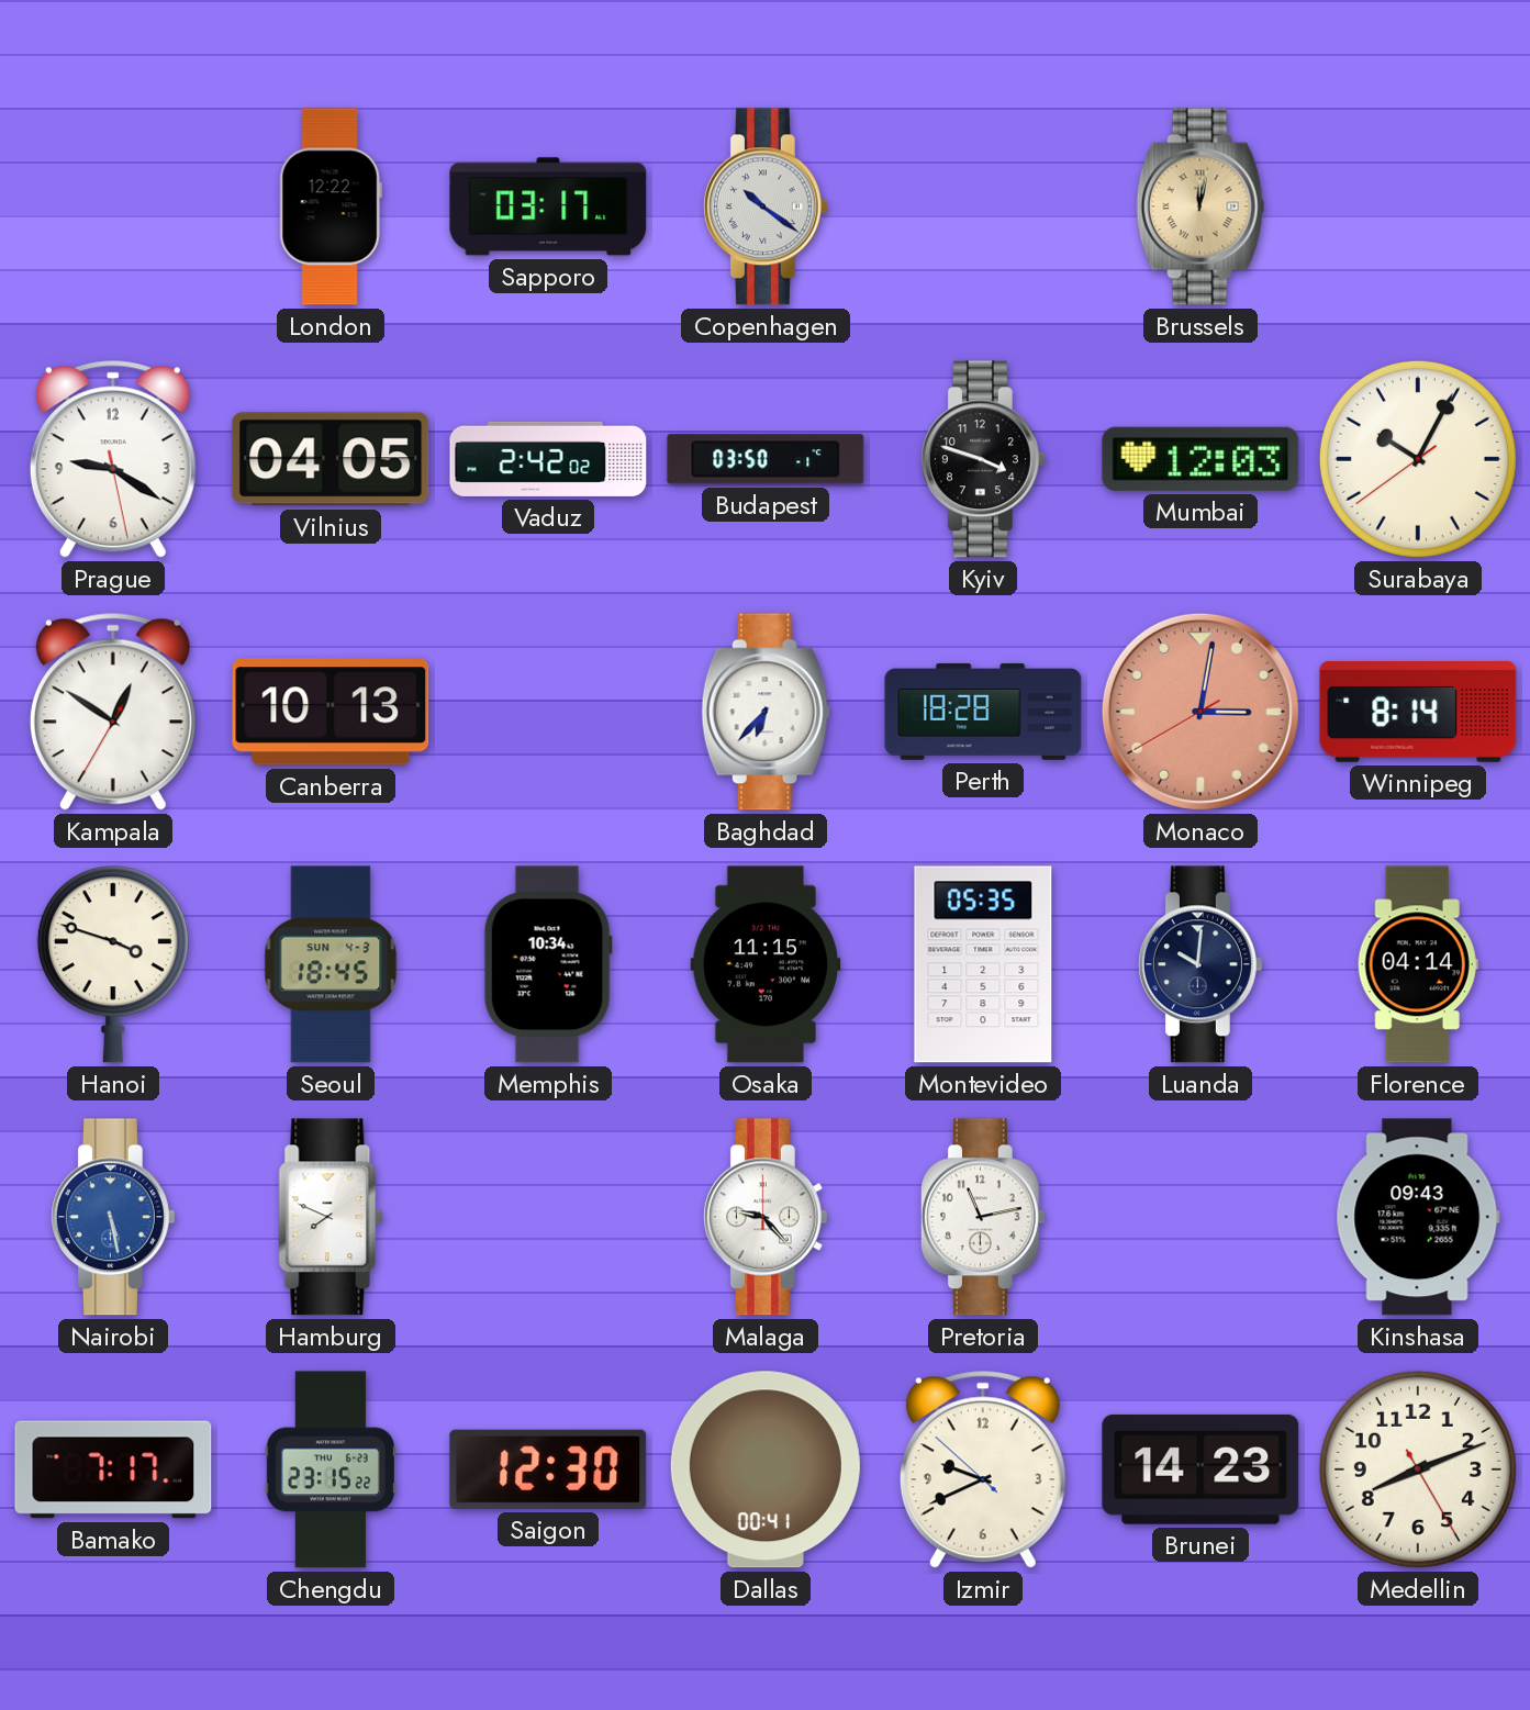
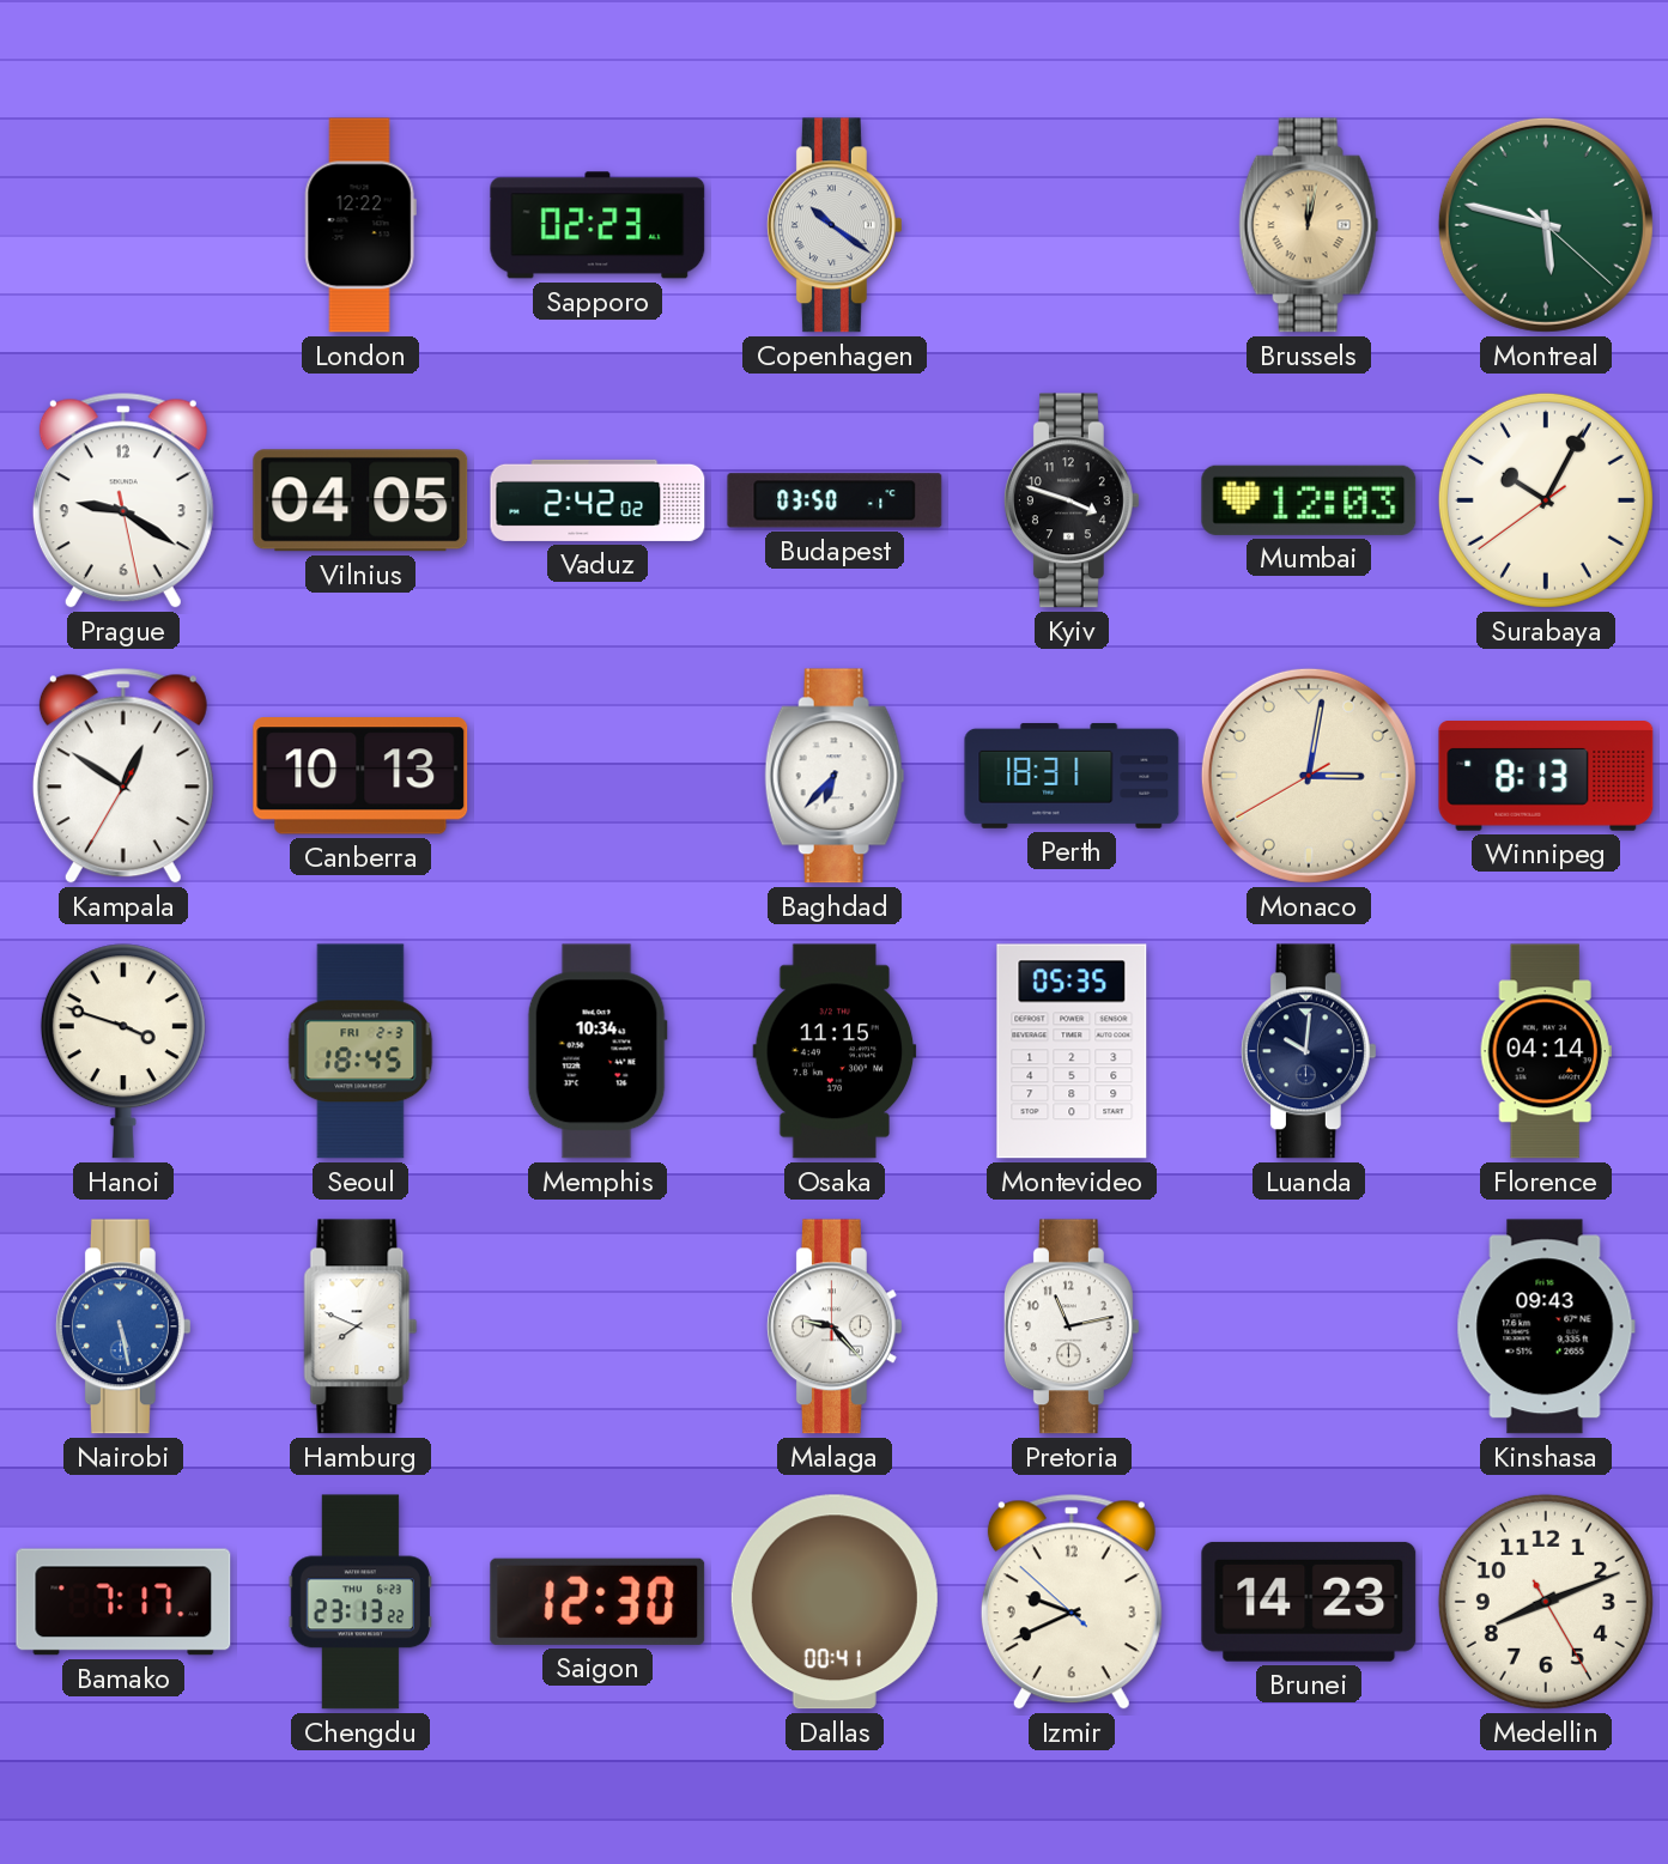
Sapporo: 03:17 -> 02:23
Montreal: none -> 5:47
Perth: 18:28 -> 18:31
Monaco dial: salmon -> cream
Winnipeg: 8:14 -> 8:13
Seoul date: SUN 4-3 -> FRI 2-3
Chengdu: 23:15 -> 23:13
